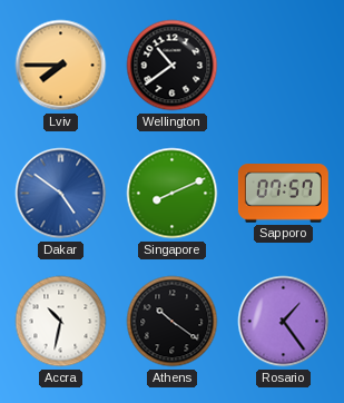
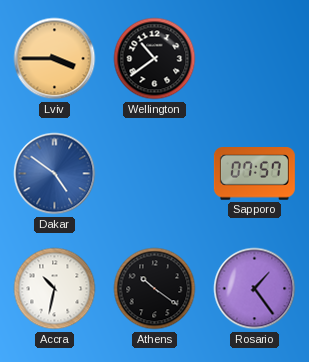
Lviv: 7:45 -> 3:45
Singapore: 8:11 -> none
